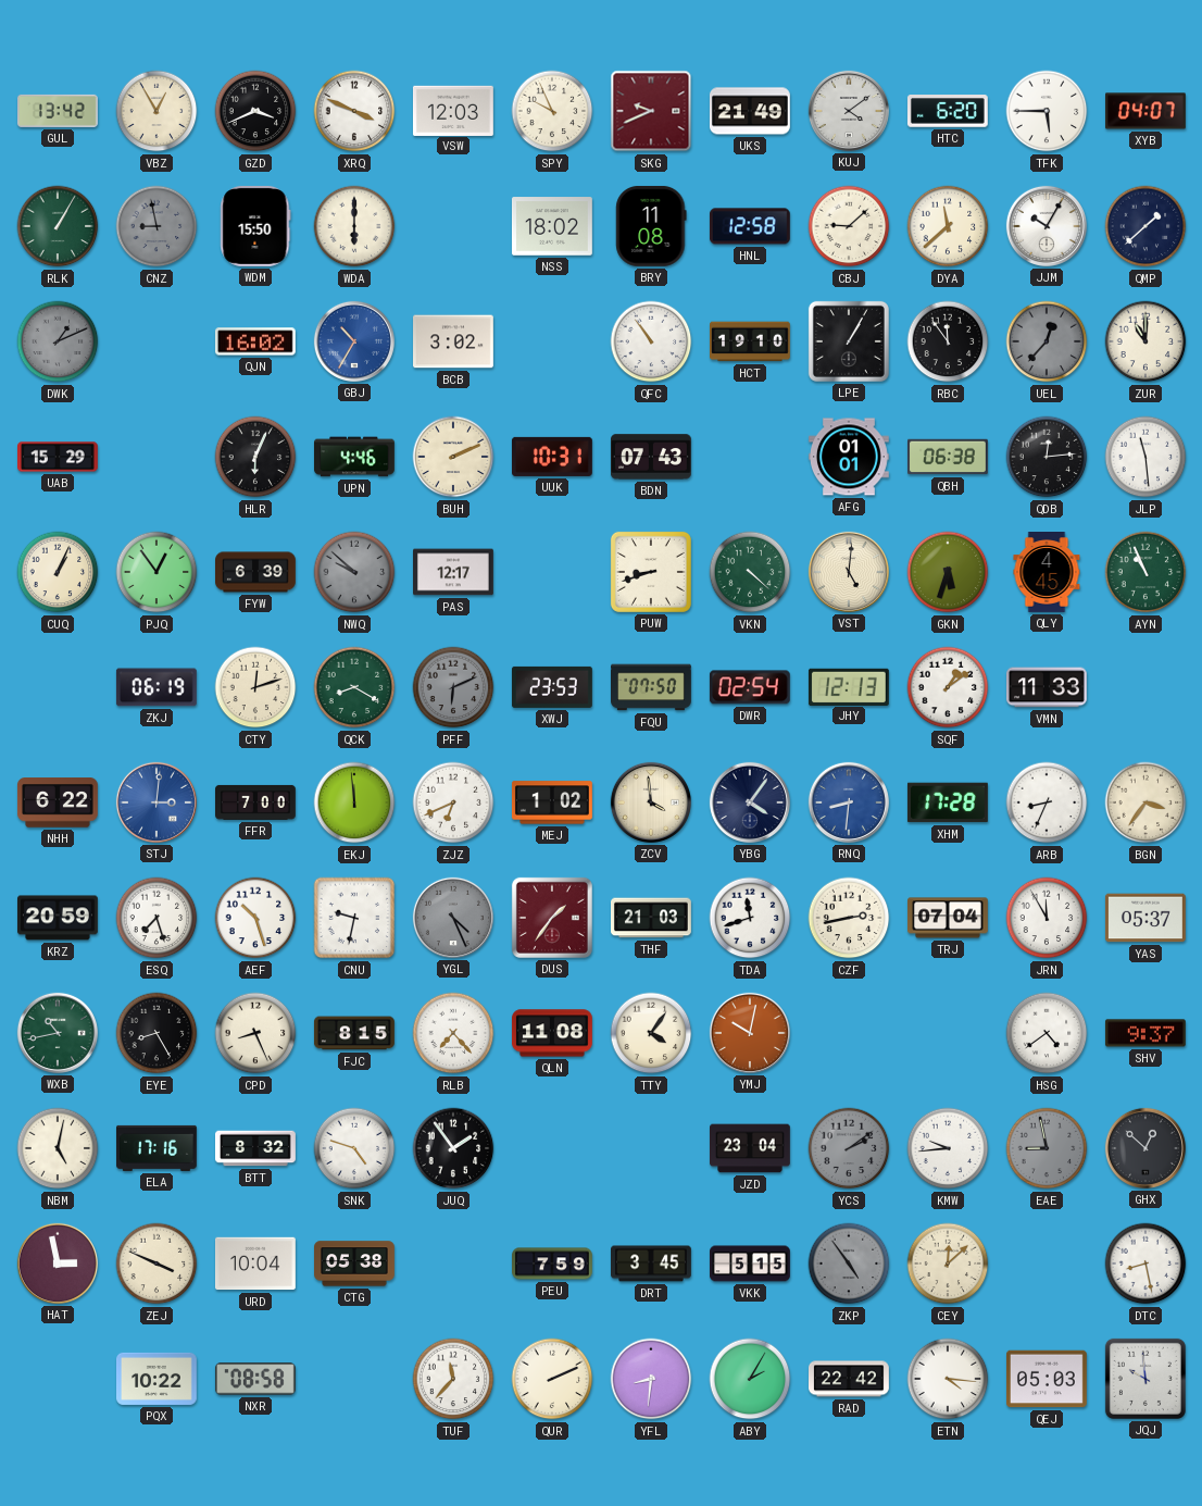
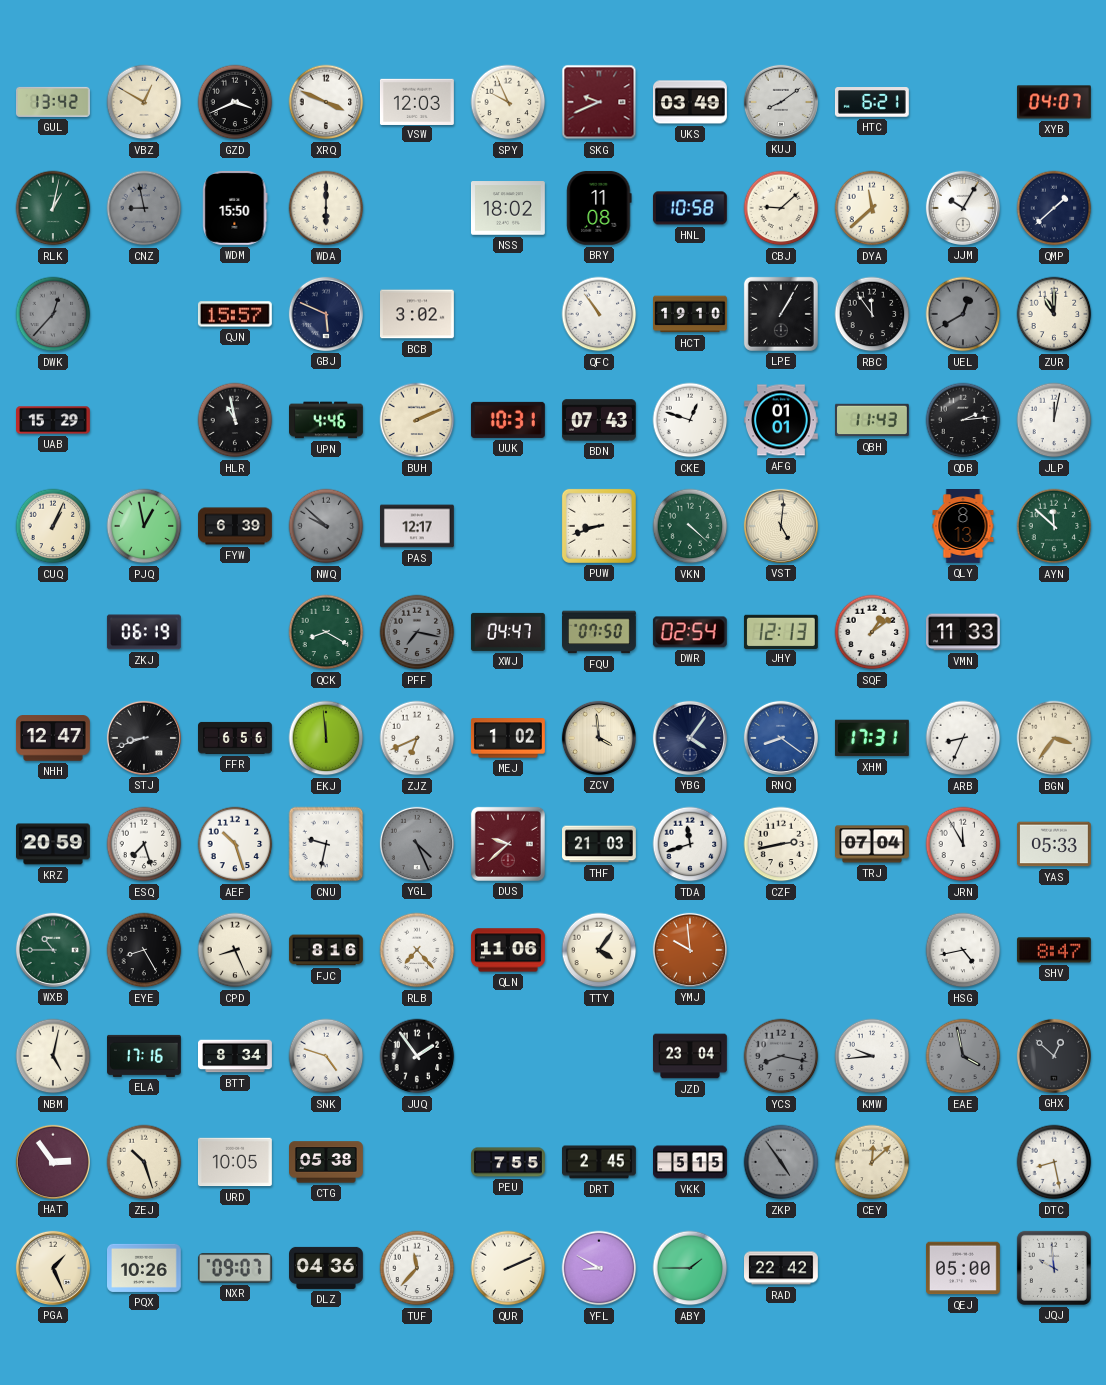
VBZ: 12:55 -> 12:50
UKS: 21:49 -> 03:49
KUJ: 4:09 -> 8:09
HTC: 6:20 -> 6:21
TFK: 5:45 -> none
RLK: 1:05 -> 1:02
HNL: 12:58 -> 10:58
DWK: 1:11 -> 12:37
QJN: 16:02 -> 15:57
GBJ: 10:35 -> 5:49
GBJ dial: blue -> navy
UEL: 12:37 -> 12:40
HLR: 6:04 -> 10:58
CKE: none -> 12:48
QBH: 06:38 -> 11:43
QDB: 12:14 -> 2:14
JLP: 11:29 -> 12:02
PJQ: 12:54 -> 12:58
GKN: 5:33 -> none
QLY: 4:45 -> 8:13
AYN: 10:56 -> 11:52
CTY: 12:12 -> none
PFF: 6:11 -> 7:17
XWJ: 23:53 -> 04:47
NHH: 6:22 -> 12:47
STJ: 3:01 -> 8:42
STJ dial: blue -> black
FFR: 7:00 -> 6:56
RNQ: 8:31 -> 8:21
XHM: 17:28 -> 17:31
DUS: 1:36 -> 9:38
YAS: 05:37 -> 05:33
WXB: 10:43 -> 10:45
FJC: 8:15 -> 8:16
QLN: 11:08 -> 11:06
YMJ: 10:02 -> 9:59
HSG: 4:39 -> 4:43
SHV: 9:37 -> 8:47
BTT: 8:32 -> 8:34
YCS: 2:09 -> 8:17
EAE: 8:58 -> 3:58
HAT: 2:58 -> 2:54
ZEJ: 3:49 -> 10:27
URD: 10:04 -> 10:05
PEU: 7:59 -> 7:55
DRT: 3:45 -> 2:45
PGA: none -> 1:26
PQX: 10:22 -> 10:26
NXR: 08:58 -> 09:07
DLZ: none -> 04:36
YFL: 8:31 -> 8:50
ABY: 2:05 -> 1:45
ETN: 4:16 -> none
QEJ: 05:03 -> 05:00
